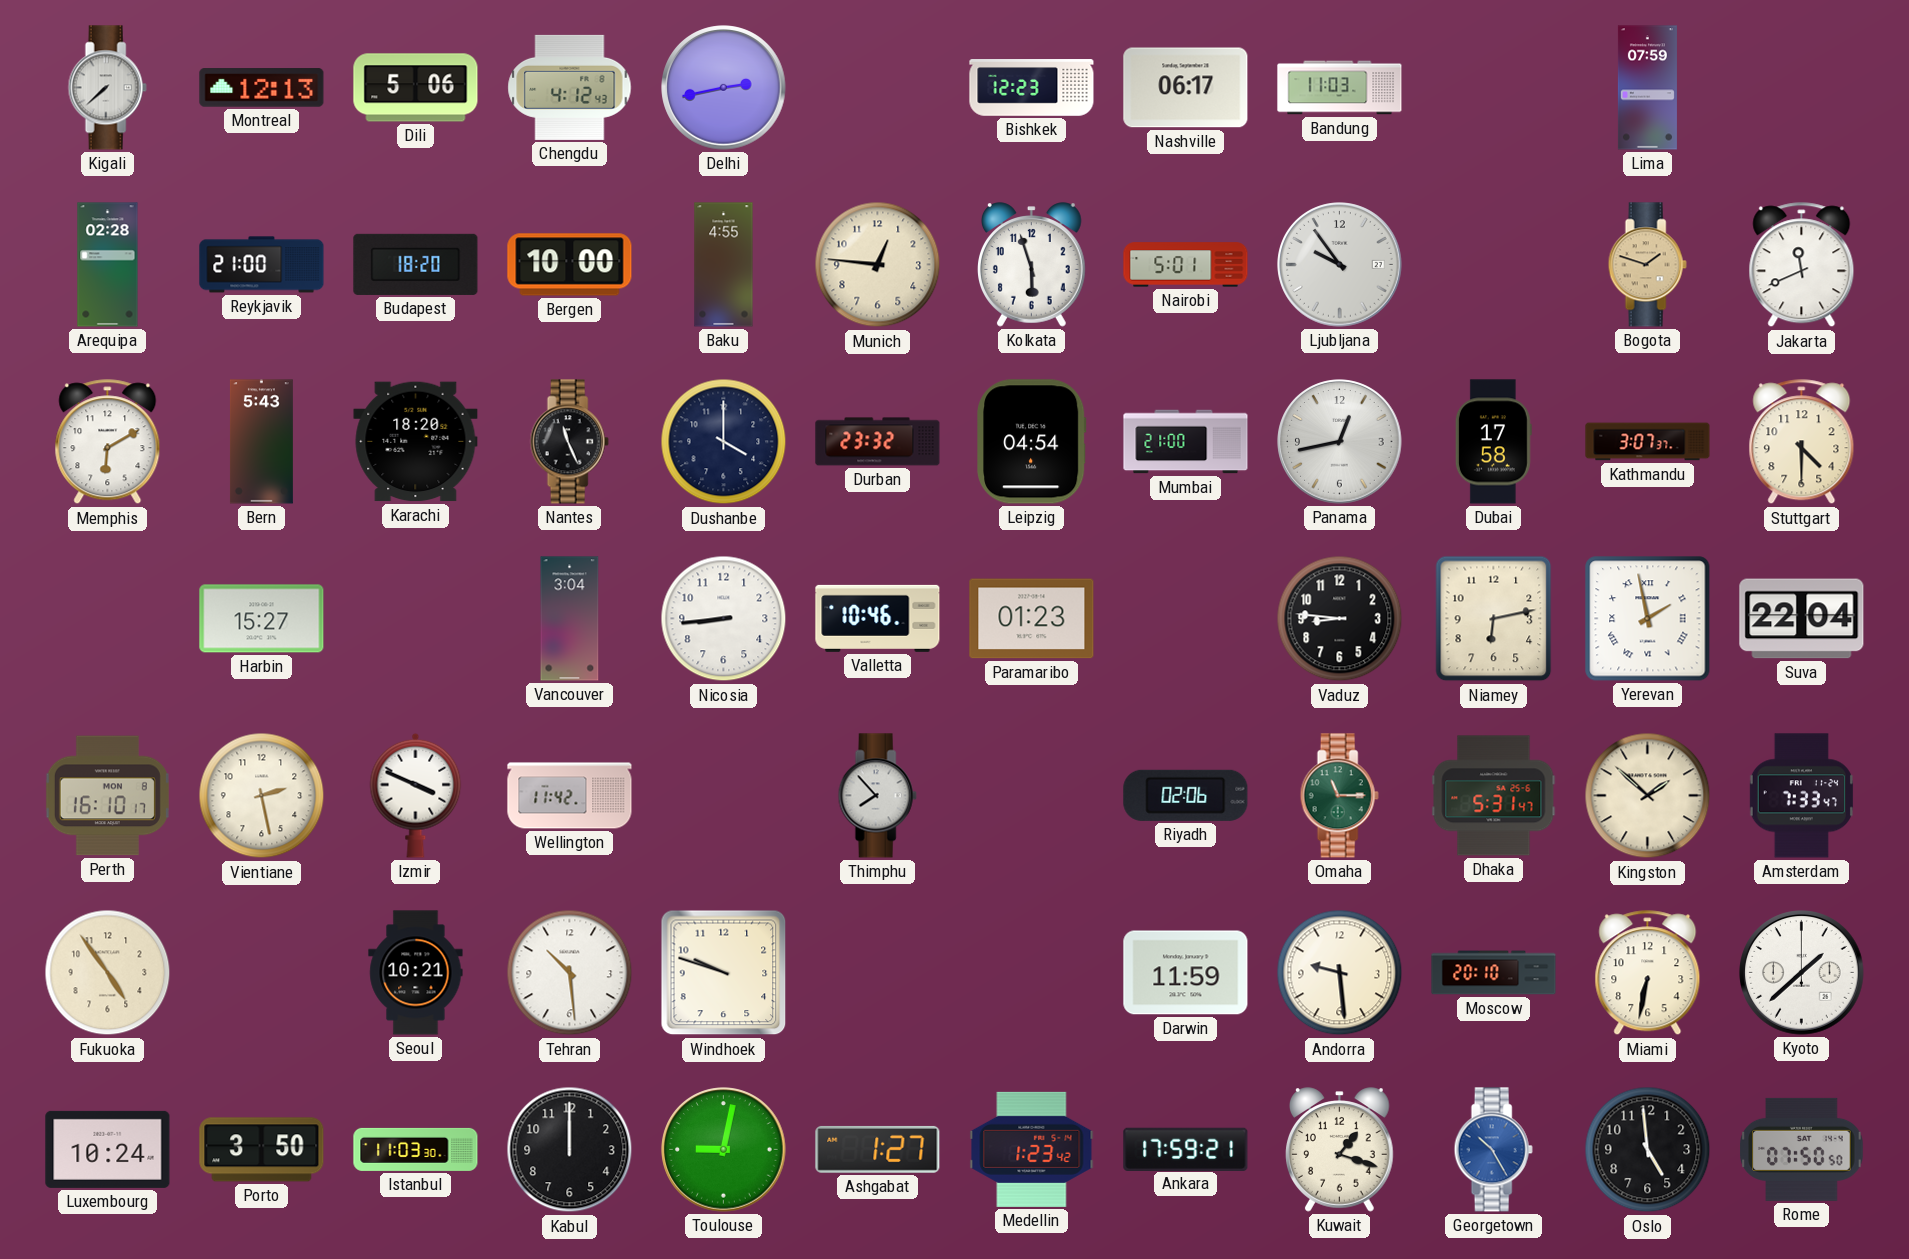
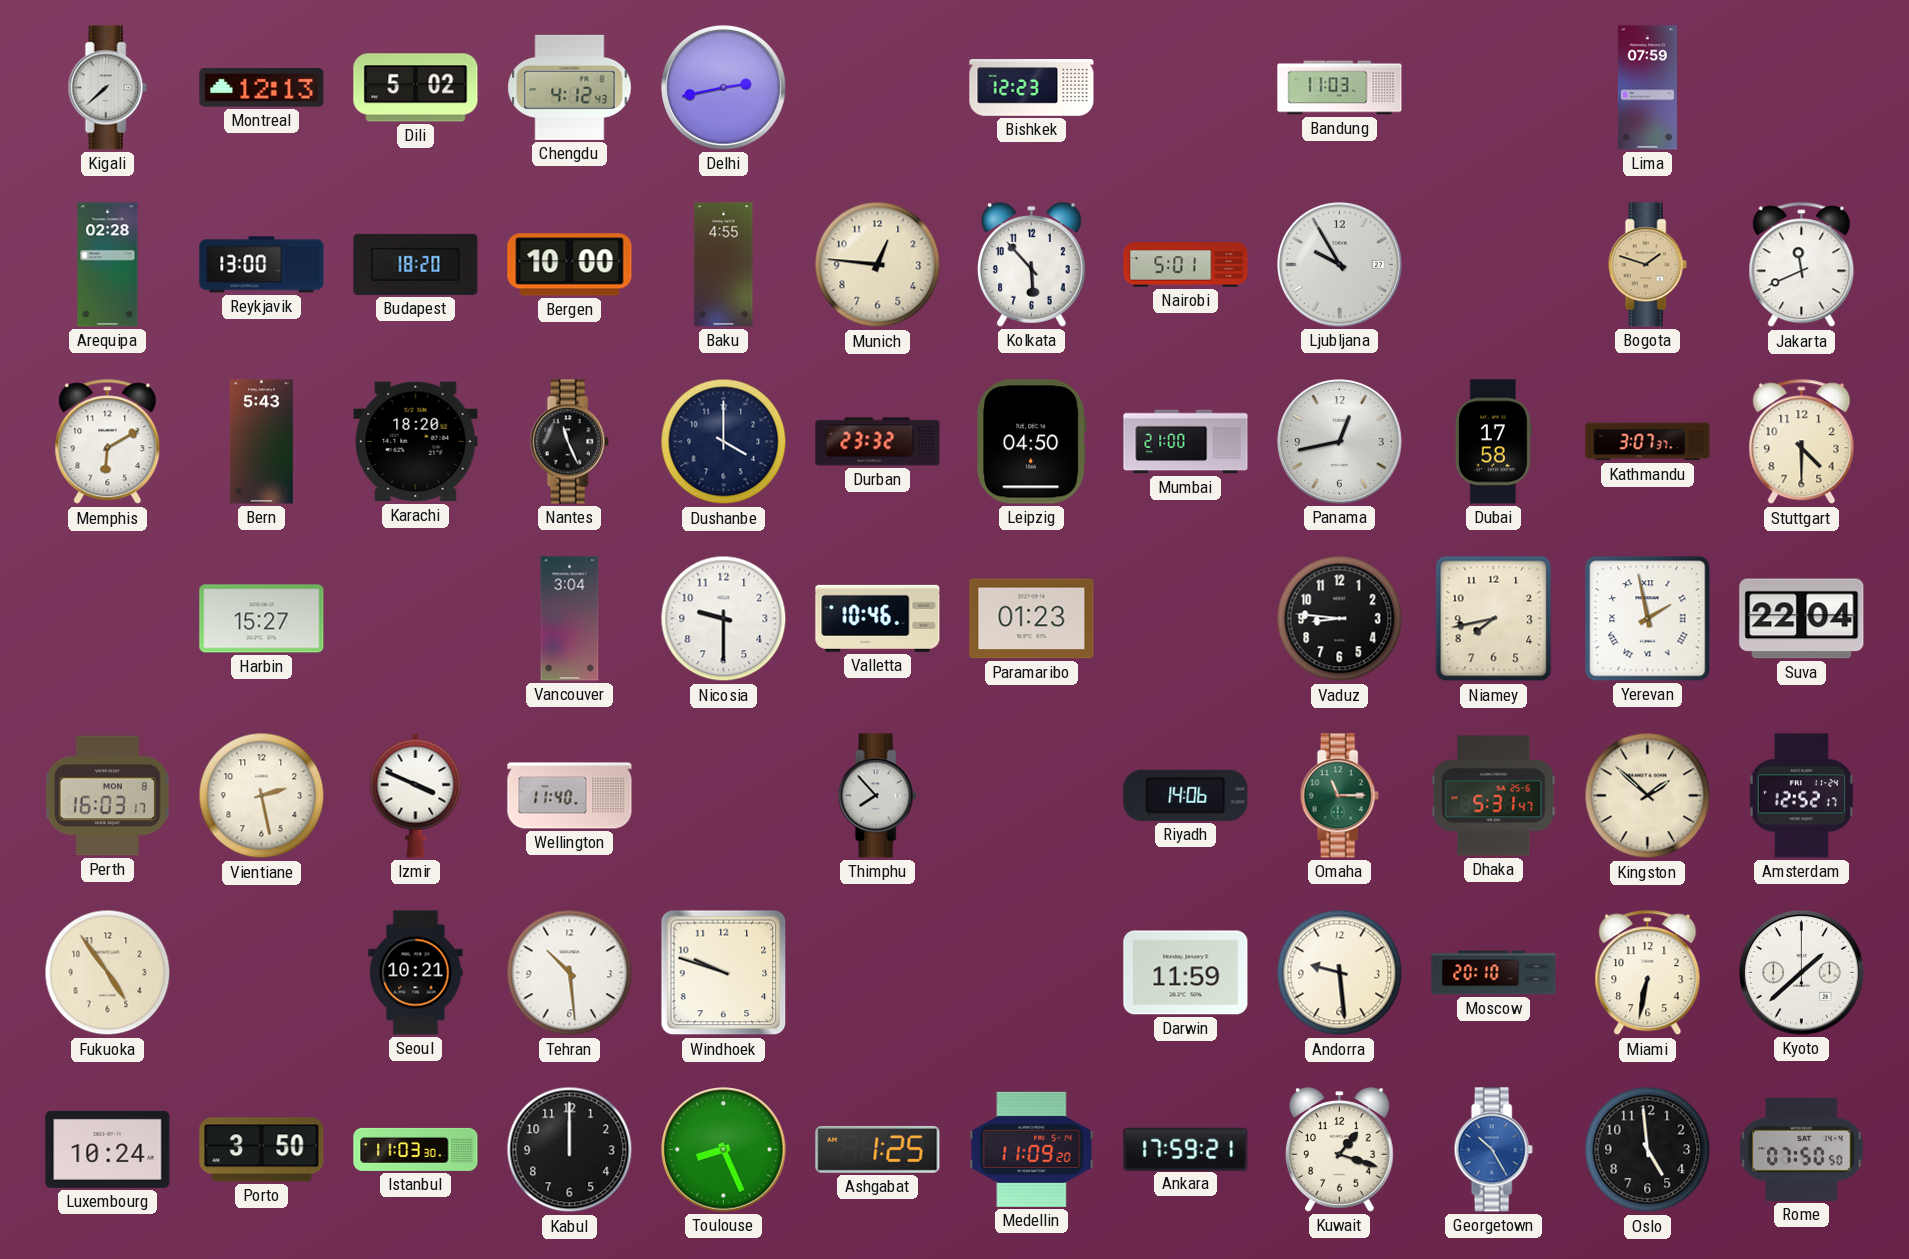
Dili: 5:06 -> 5:02
Nashville: 06:17 -> none
Reykjavik: 21:00 -> 13:00
Kolkata: 5:57 -> 5:53
Ljubljana: 9:54 -> 9:55
Leipzig: 04:54 -> 04:50
Nicosia: 8:44 -> 9:30
Niamey: 6:13 -> 7:43
Perth: 16:10 -> 16:03
Wellington: 11:42 -> 11:40
Riyadh: 02:06 -> 14:06
Amsterdam: 7:33 -> 12:52
Toulouse: 9:02 -> 8:26
Ashgabat: 1:27 -> 1:25
Medellin: 1:23 -> 11:09
